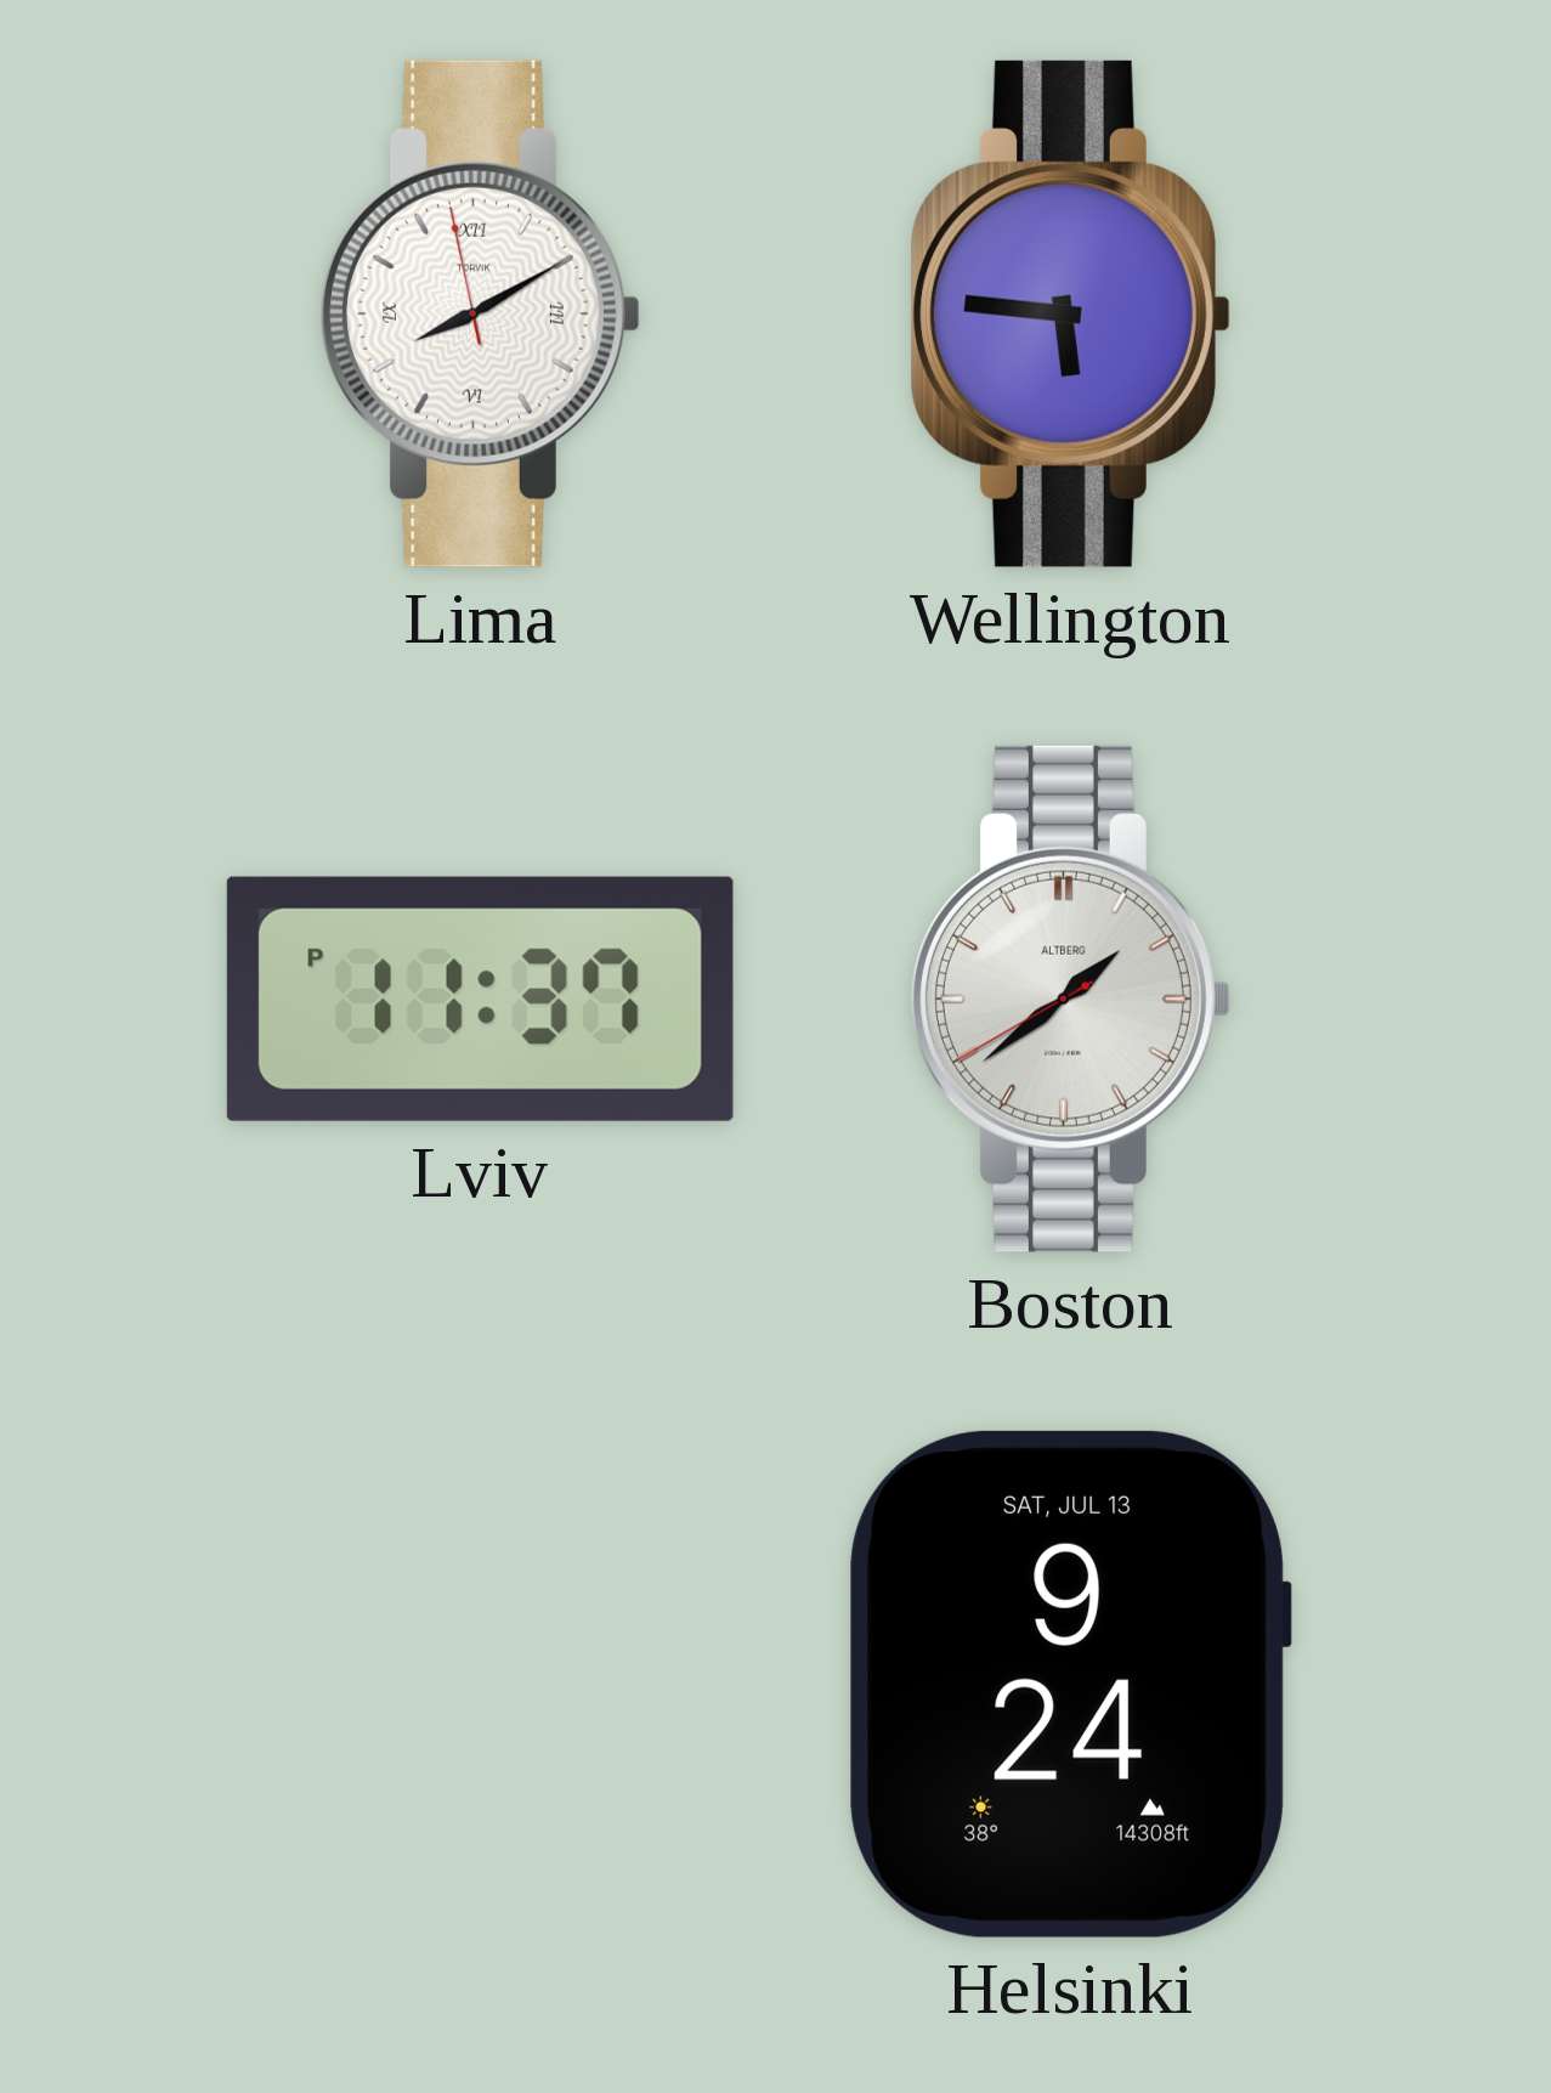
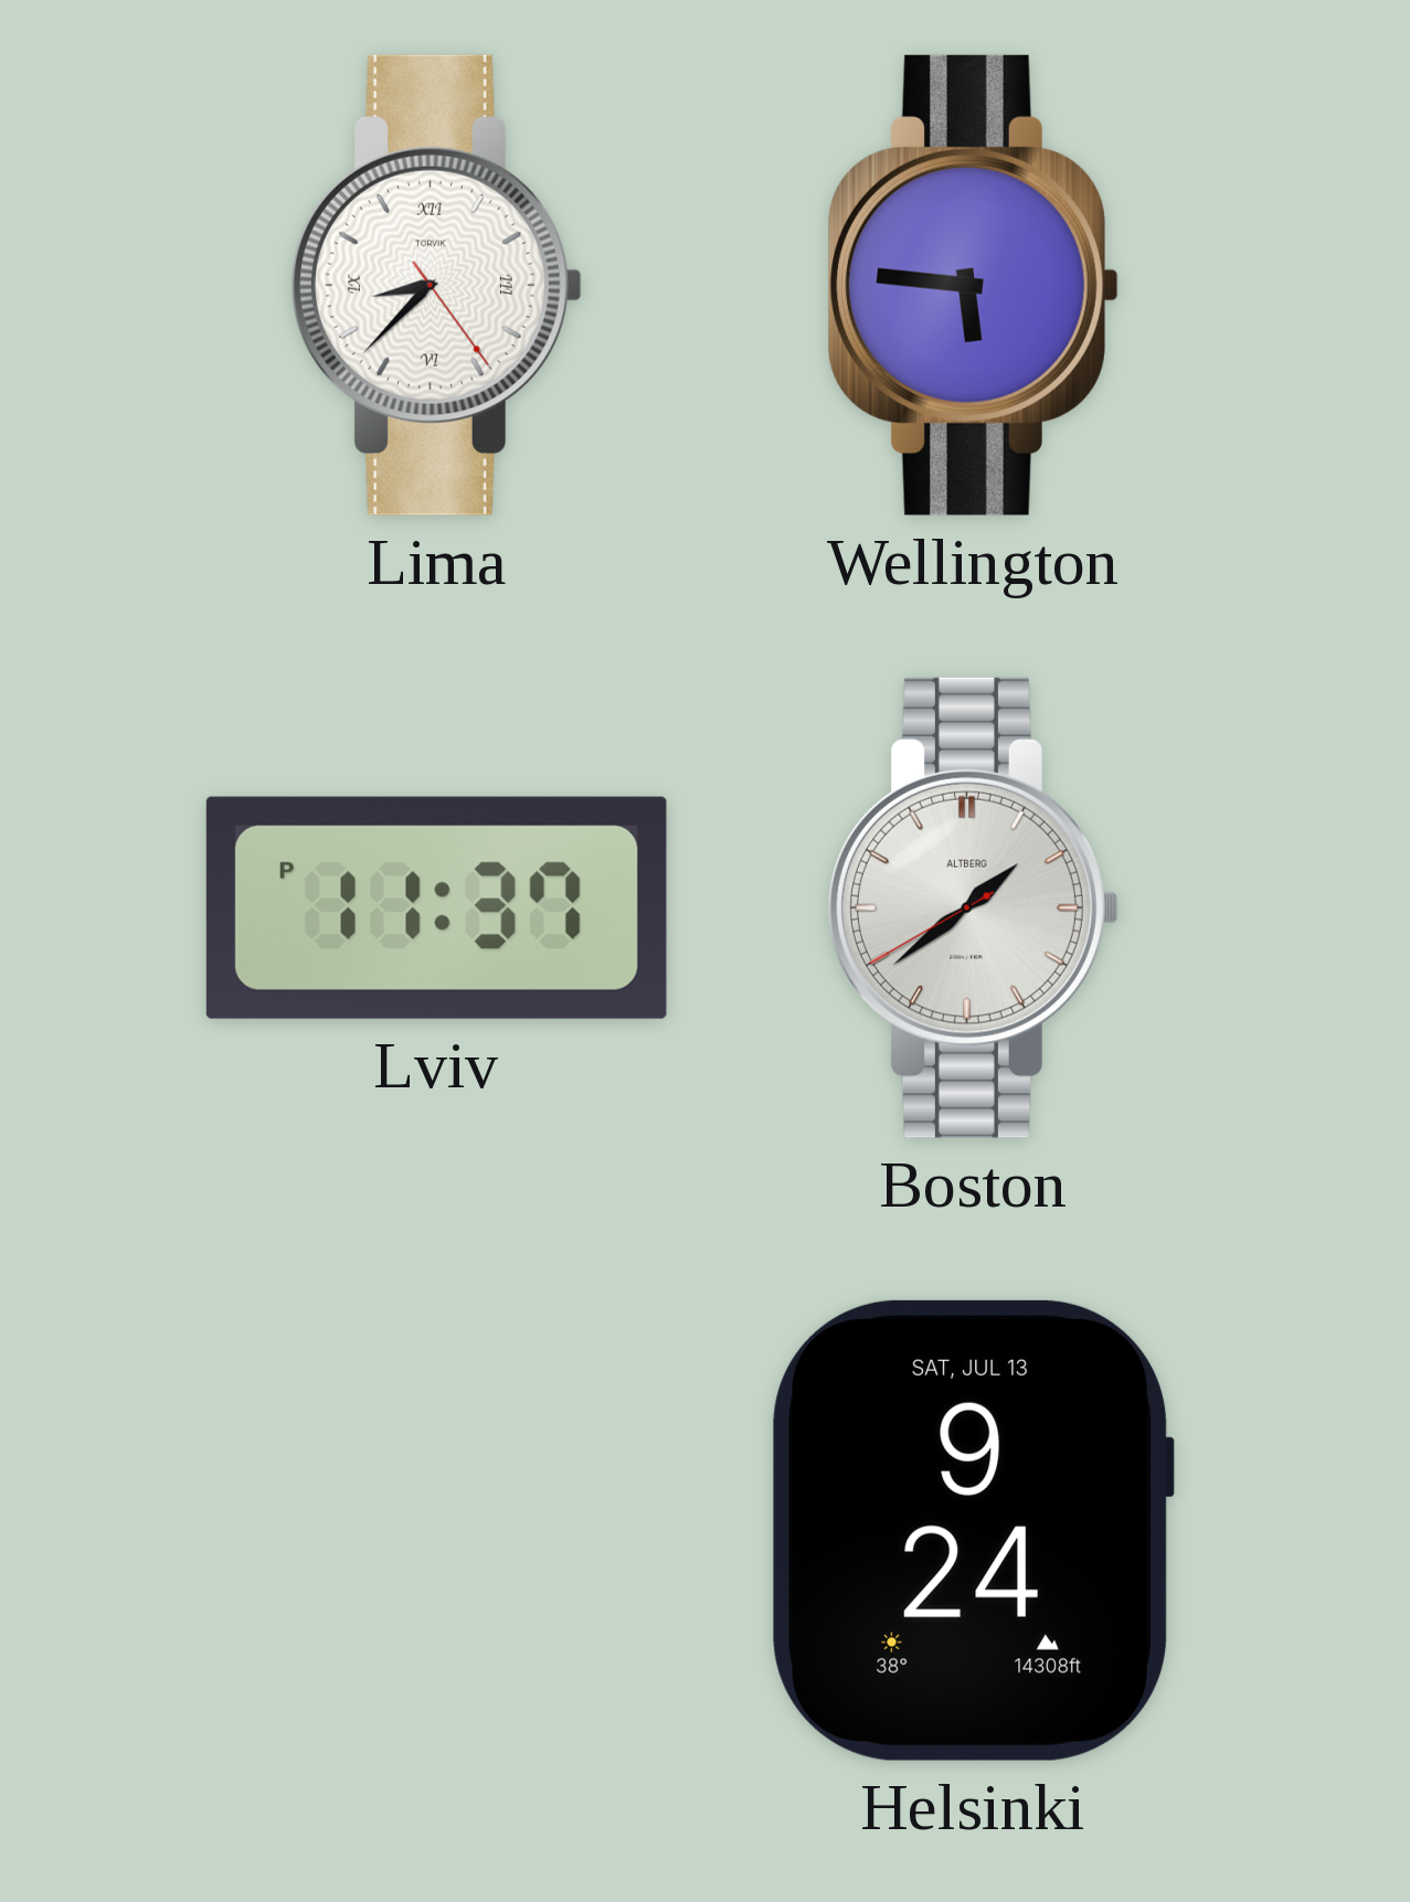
Lima: 8:09 -> 8:37
